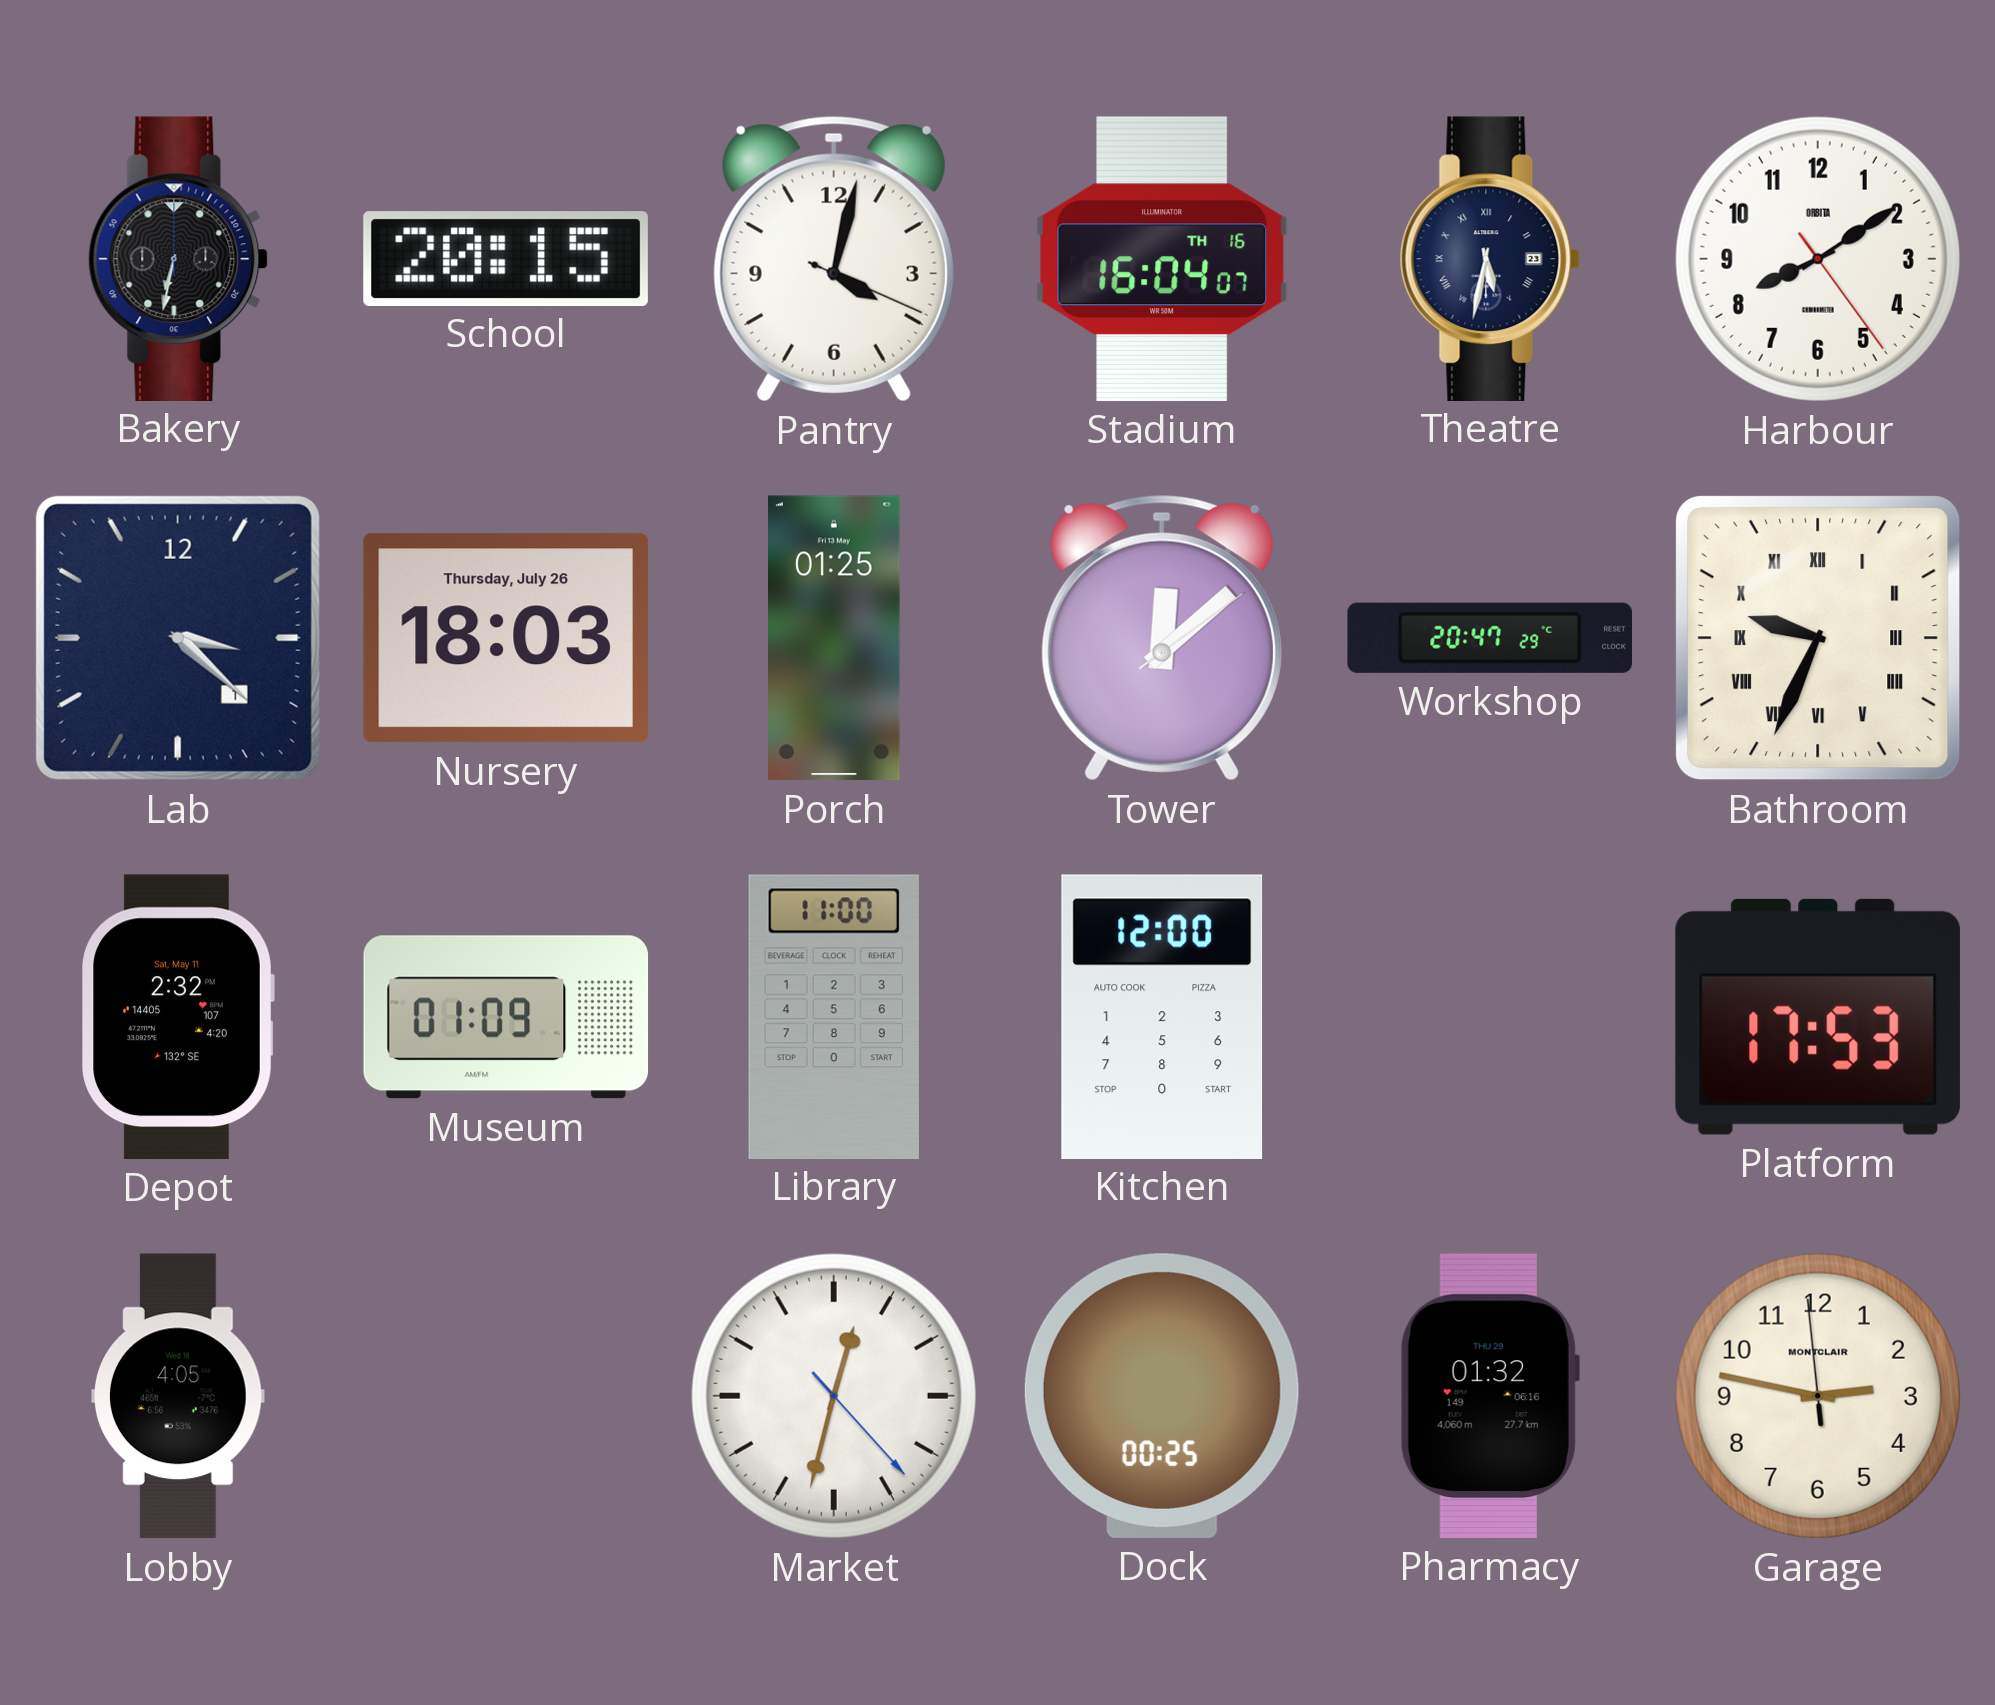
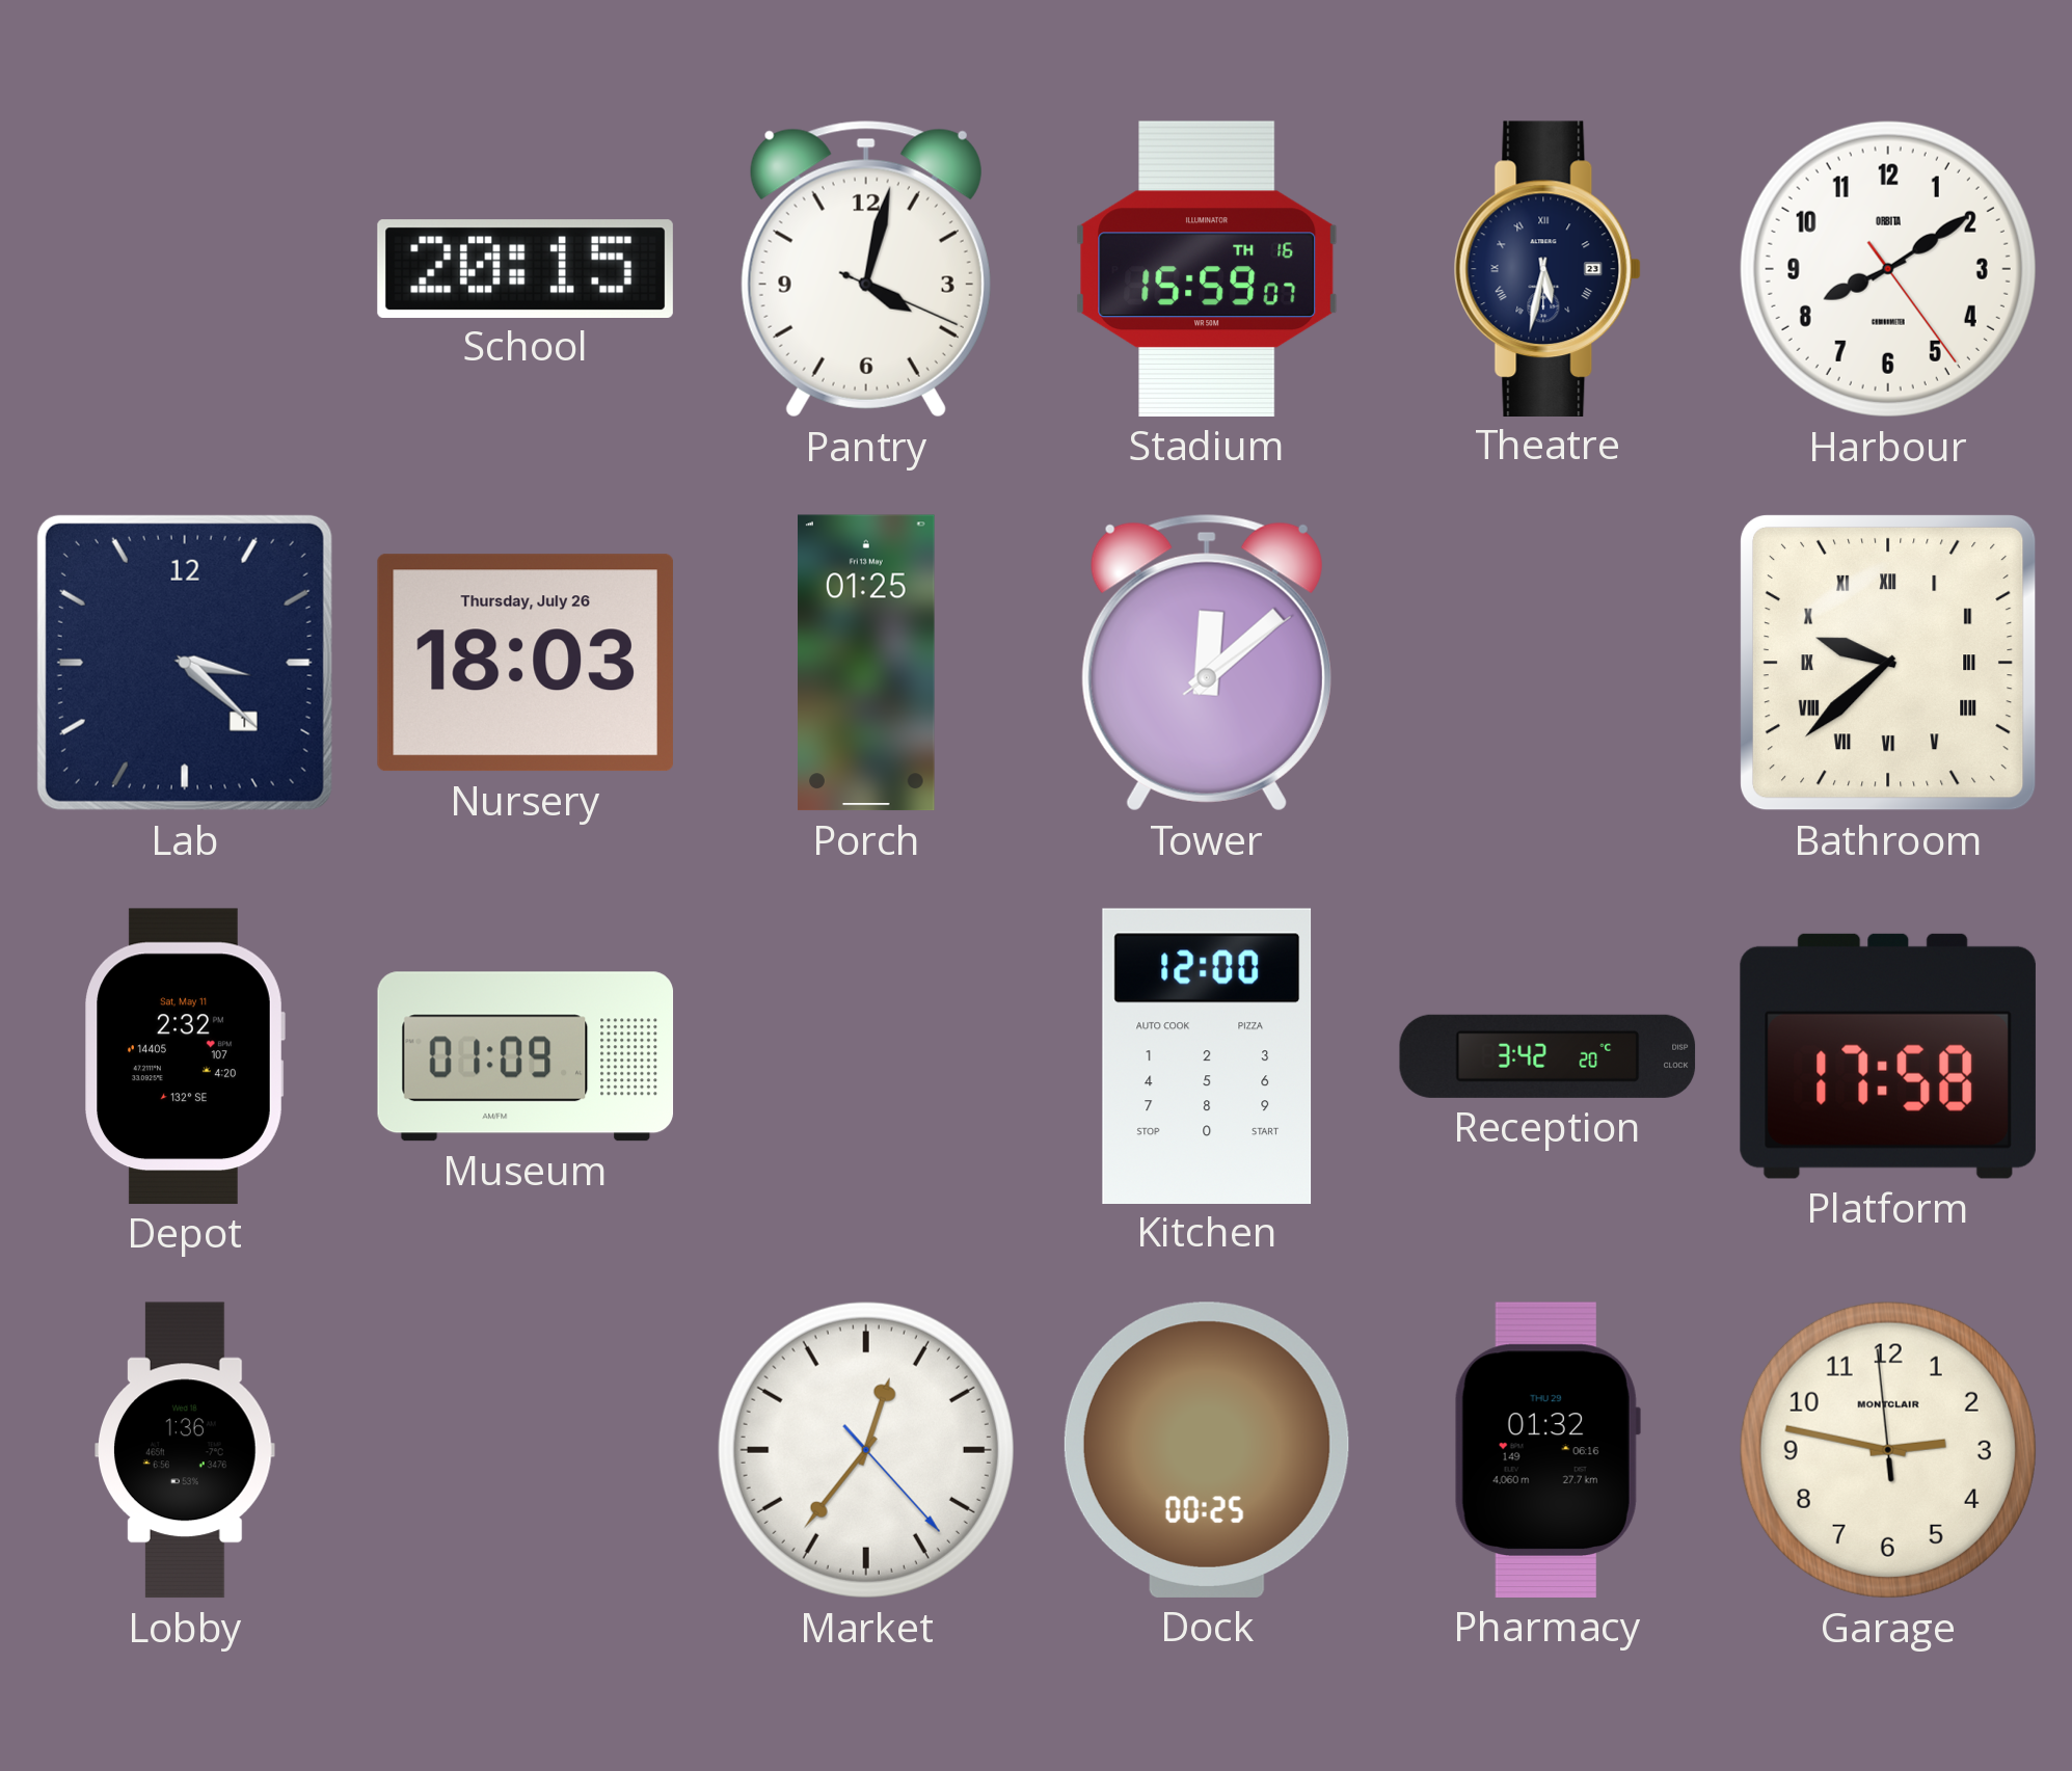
Bakery: 6:32 -> none
Stadium: 16:04 -> 15:59
Workshop: 20:47 -> none
Bathroom: 9:34 -> 9:38
Library: 11:00 -> none
Reception: none -> 3:42
Platform: 17:53 -> 17:58
Lobby: 4:05 -> 1:36
Market: 12:32 -> 12:36
